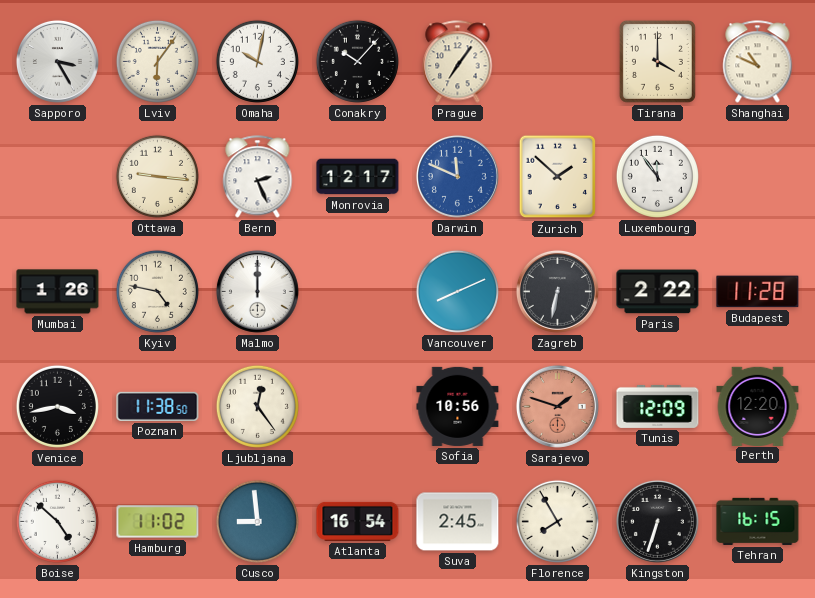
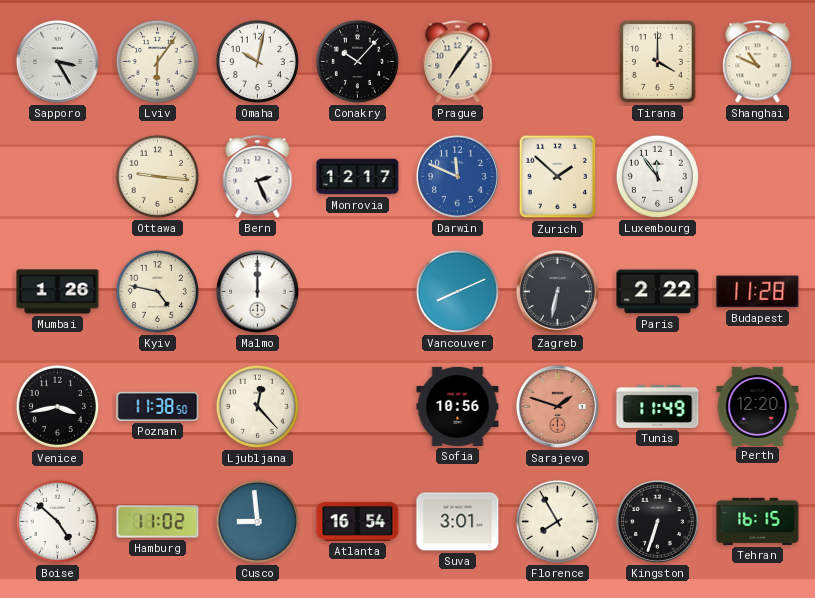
Ljubljana: 12:24 -> 12:23
Tunis: 12:09 -> 11:49
Suva: 2:45 -> 3:01
